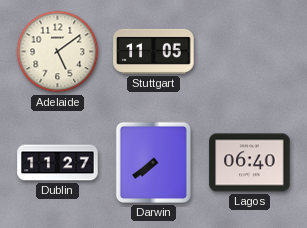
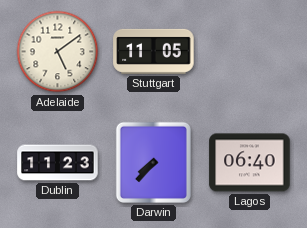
Dublin: 11:27 -> 11:23
Darwin: 7:39 -> 7:37
